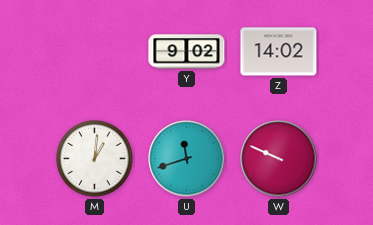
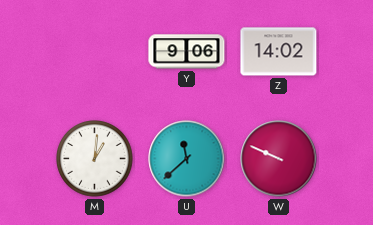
Y: 9:02 -> 9:06
U: 11:42 -> 11:38
